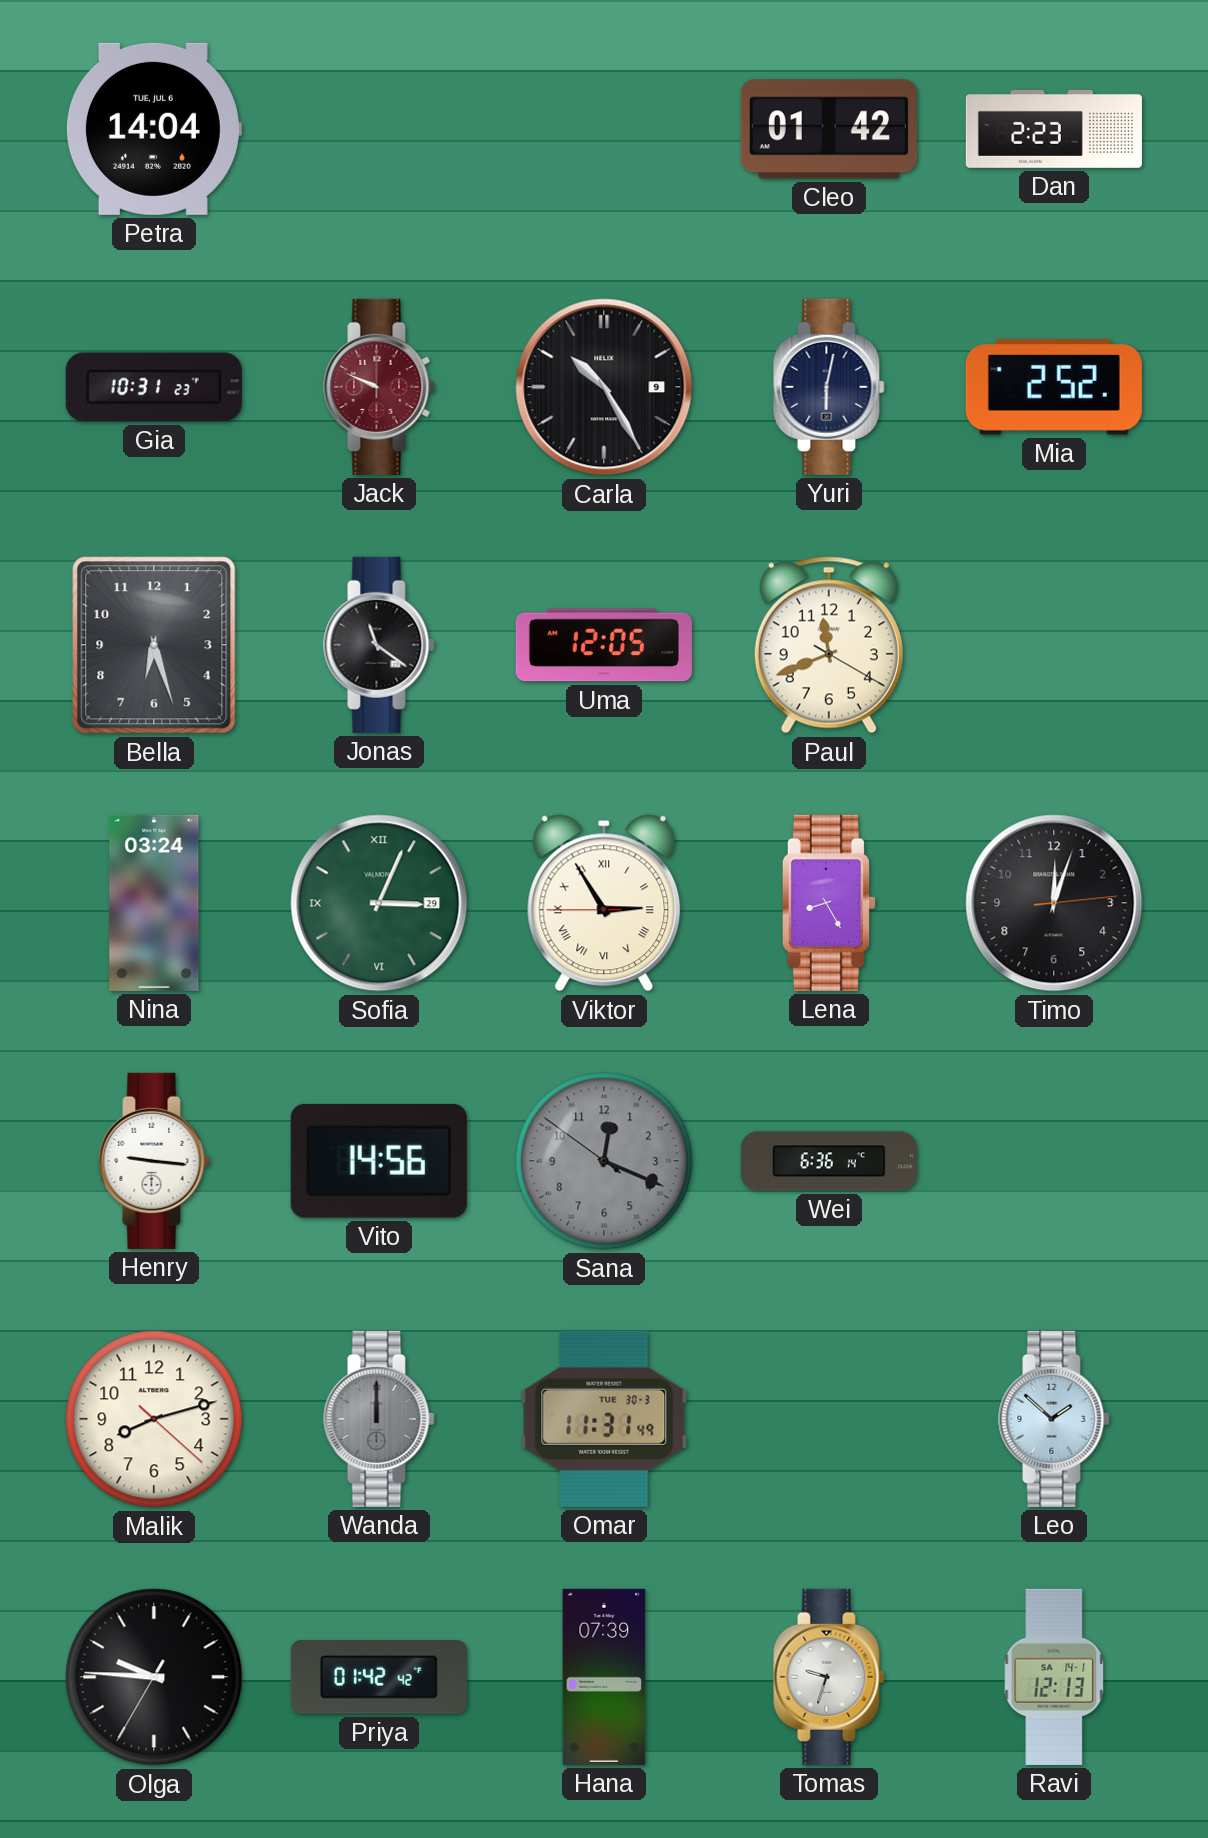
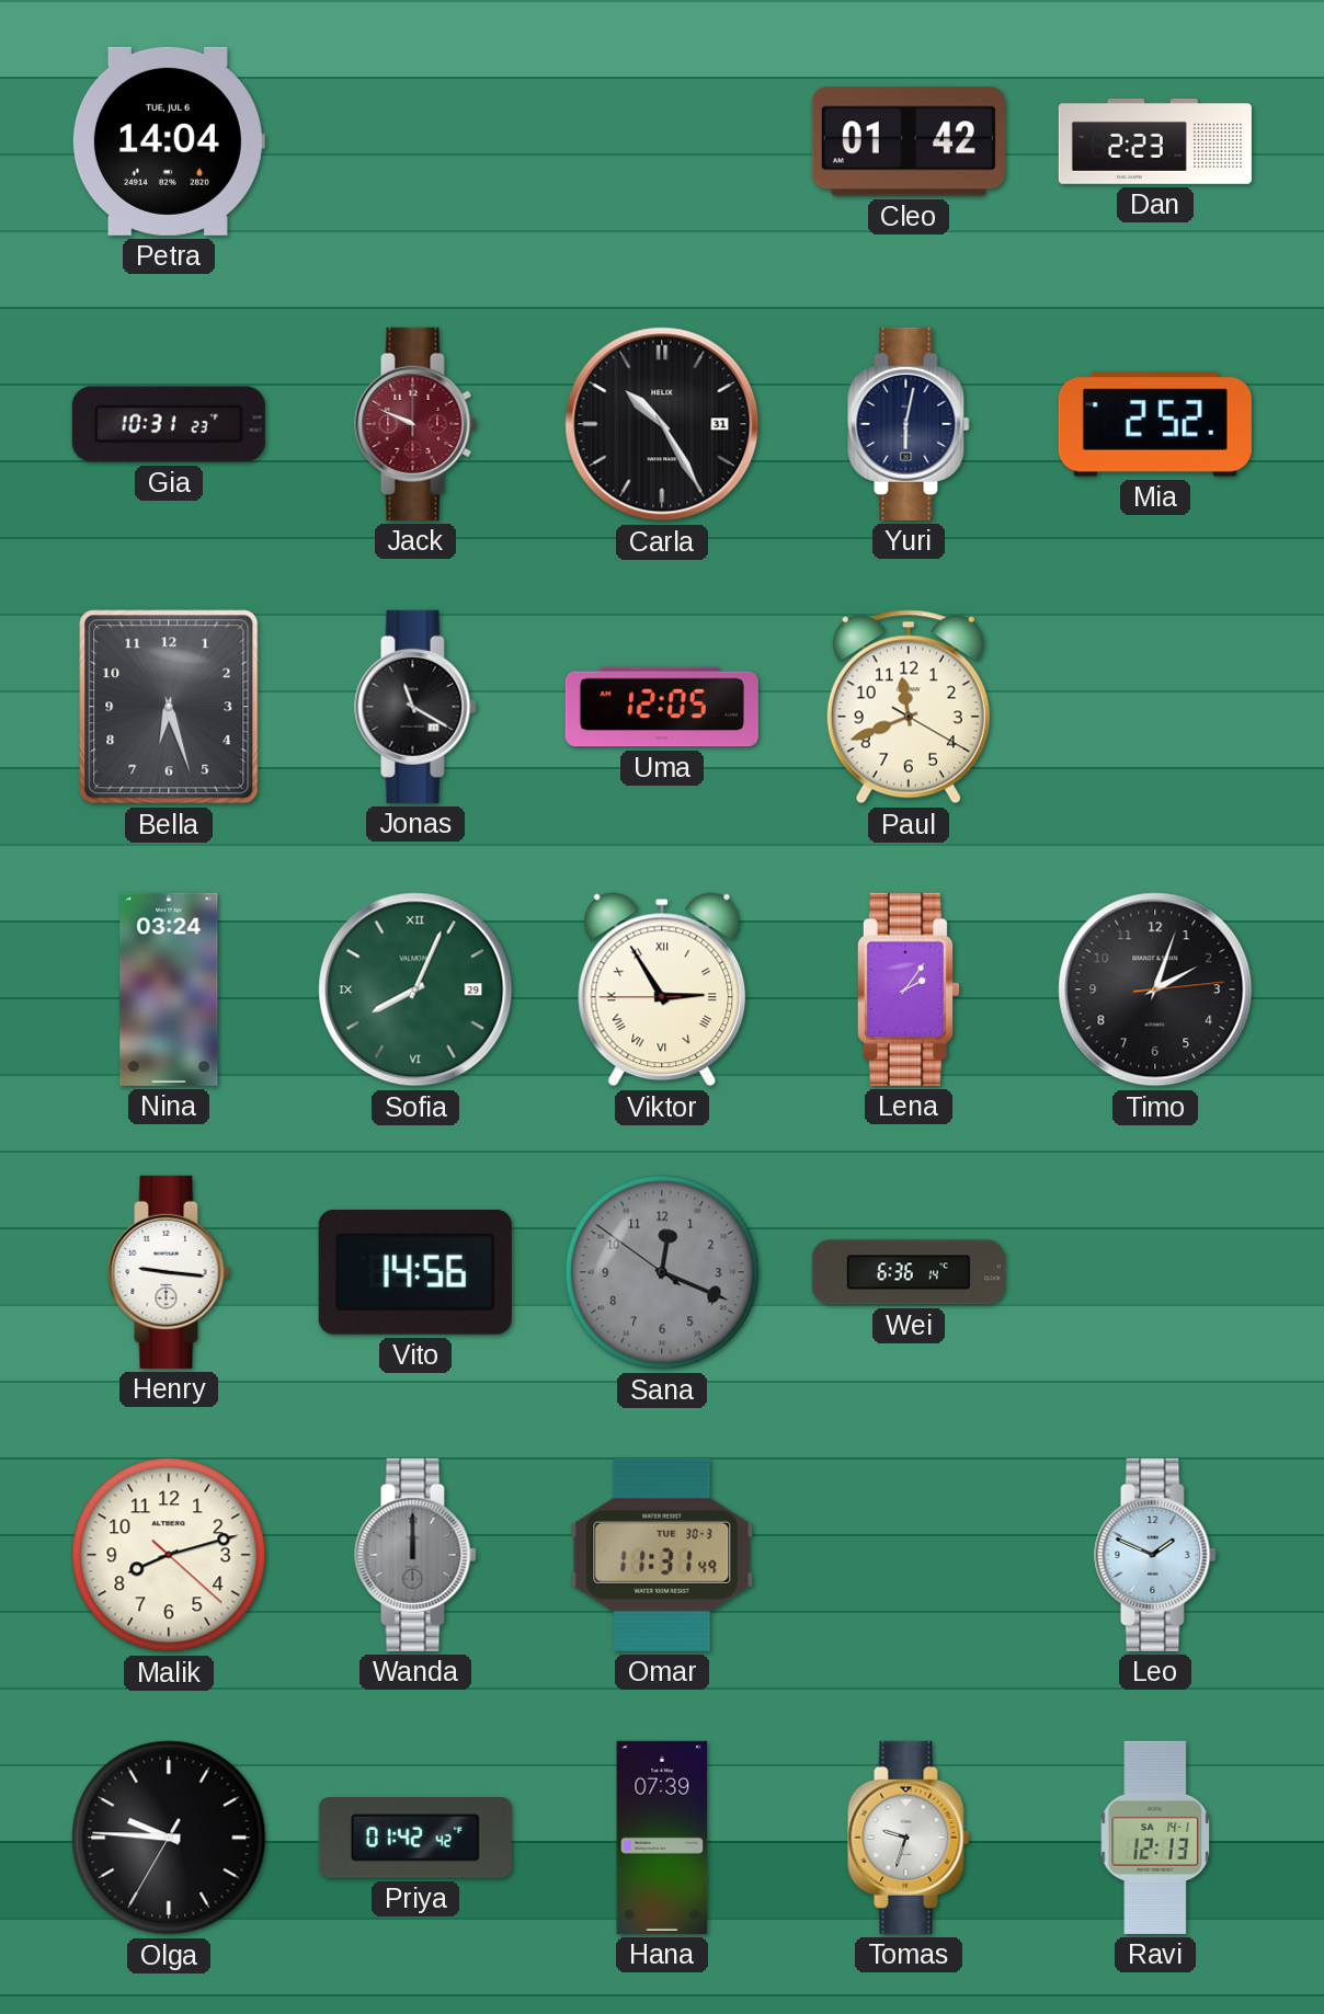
Carla date: 9 -> 31
Jonas: 11:21 -> 11:20
Sofia: 3:04 -> 8:04
Lena: 8:25 -> 2:06
Timo: 12:03 -> 2:03
Leo: 1:52 -> 1:49
